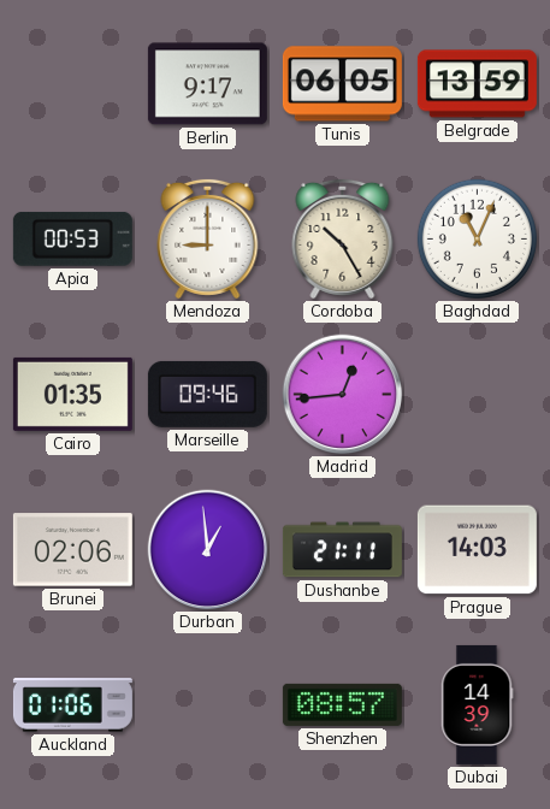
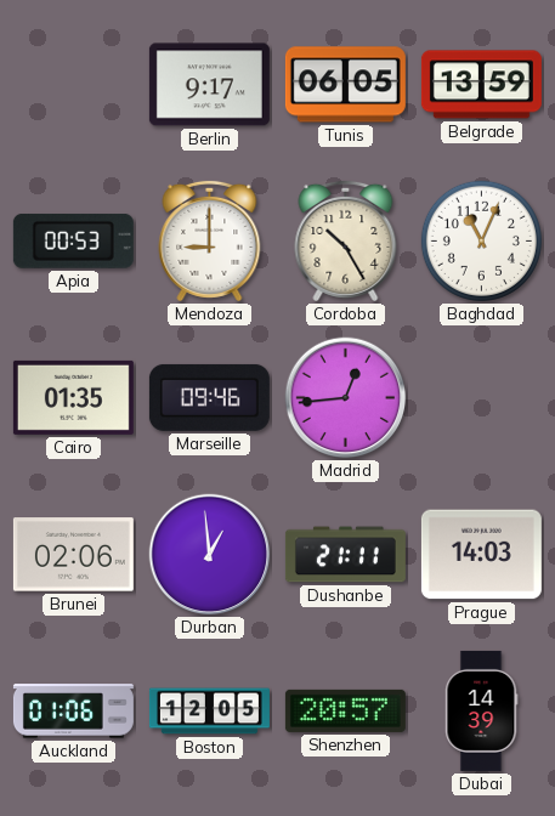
Boston: none -> 12:05
Shenzhen: 08:57 -> 20:57
